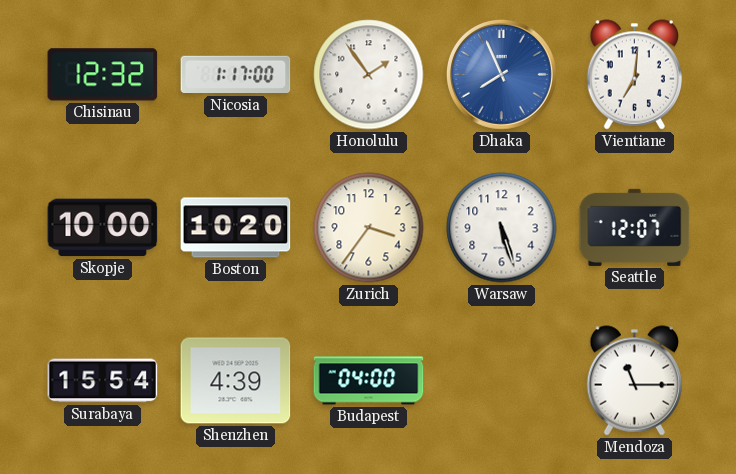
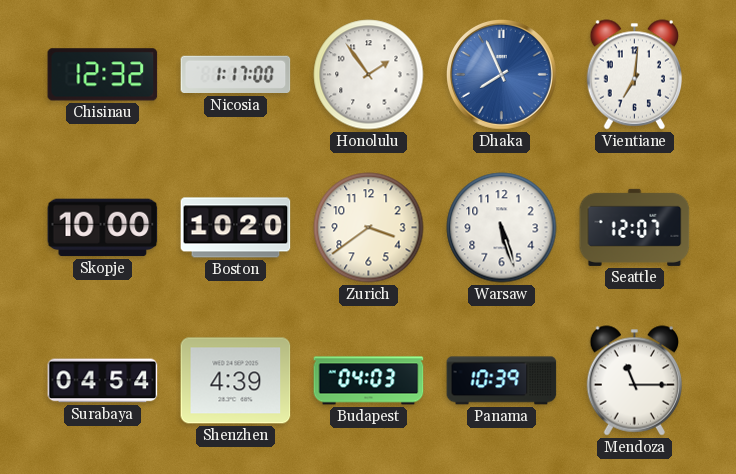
Zurich: 3:36 -> 3:39
Surabaya: 15:54 -> 04:54
Budapest: 04:00 -> 04:03
Panama: none -> 10:39
